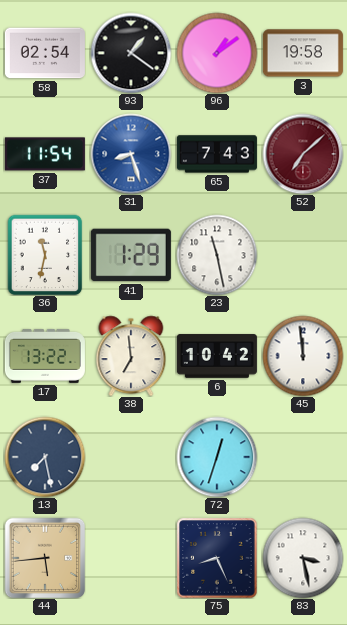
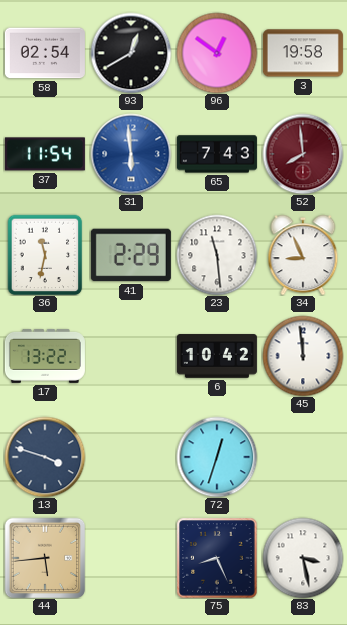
93: 1:21 -> 12:40
96: 1:09 -> 12:51
31: 8:27 -> 5:59
52: 7:08 -> 7:59
41: 1:29 -> 2:29
23: 11:28 -> 11:29
34: none -> 8:56
38: 6:59 -> none
13: 7:28 -> 3:48
